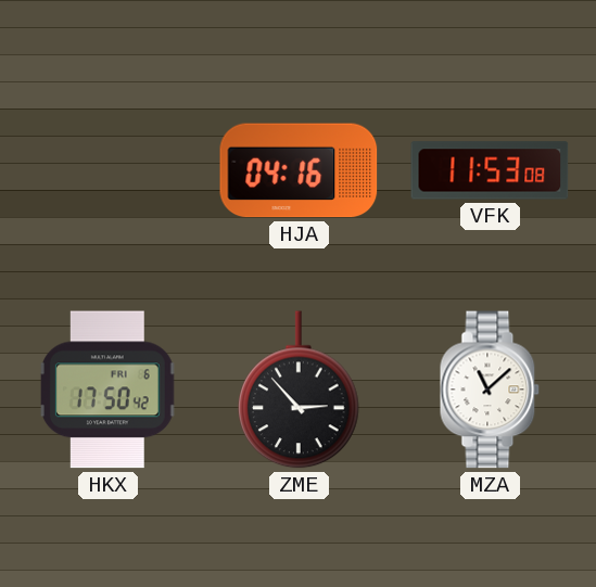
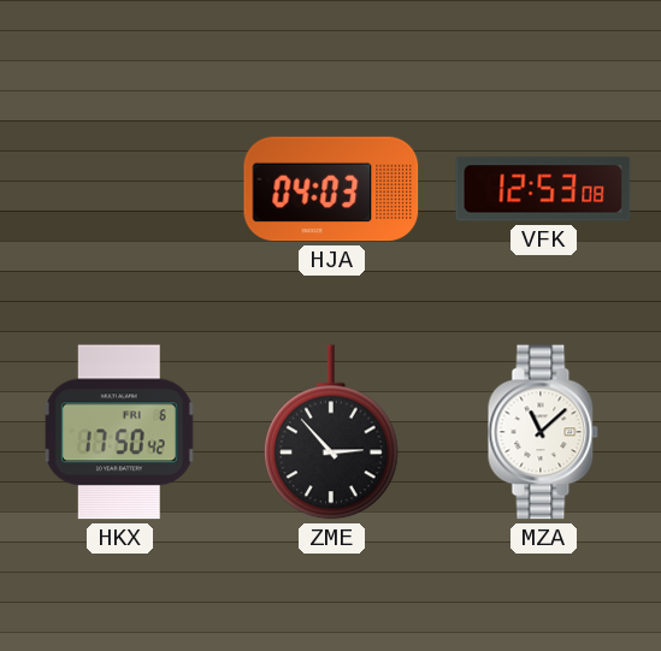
HJA: 04:16 -> 04:03
VFK: 11:53 -> 12:53
